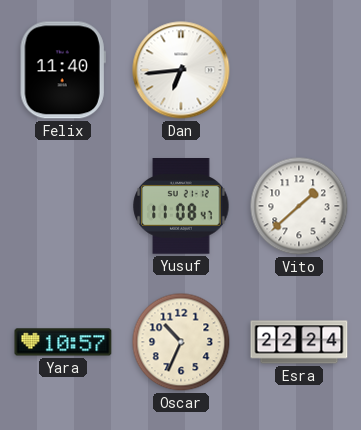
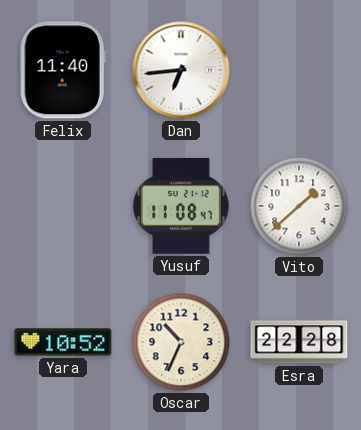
Yara: 10:57 -> 10:52
Esra: 22:24 -> 22:28
